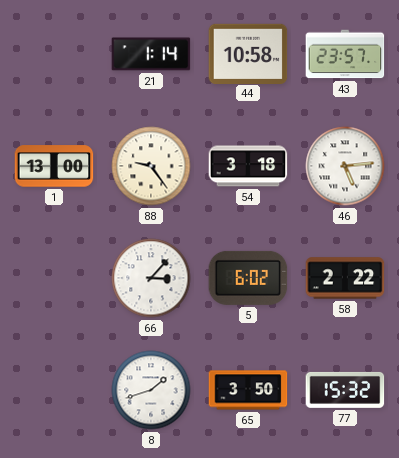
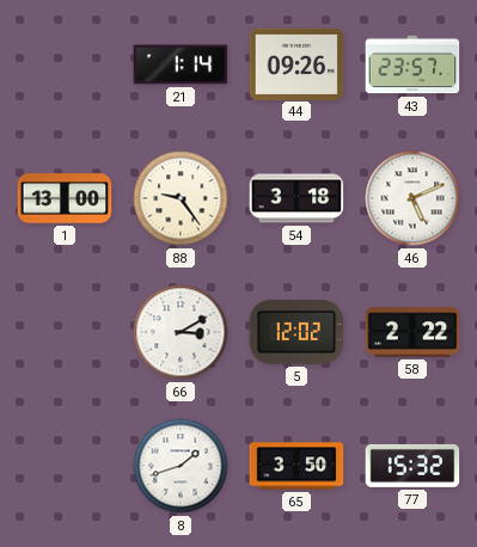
44: 10:58 -> 09:26
46: 5:14 -> 5:11
66: 3:07 -> 3:10
5: 6:02 -> 12:02
